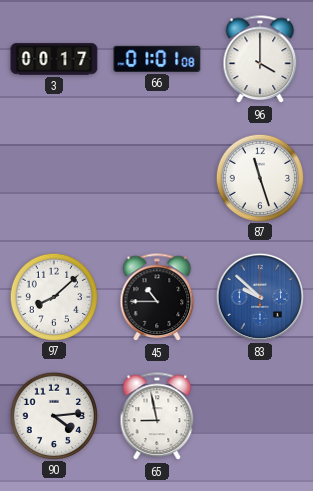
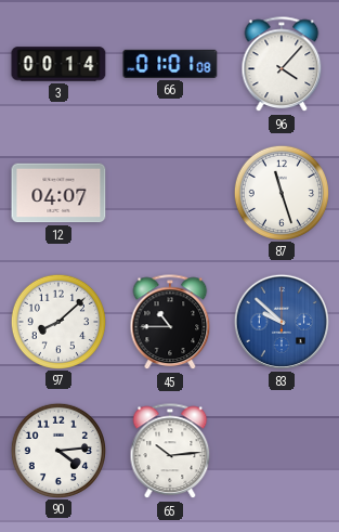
3: 00:17 -> 00:14
96: 4:00 -> 4:07
12: none -> 04:07
65: 8:58 -> 10:14
